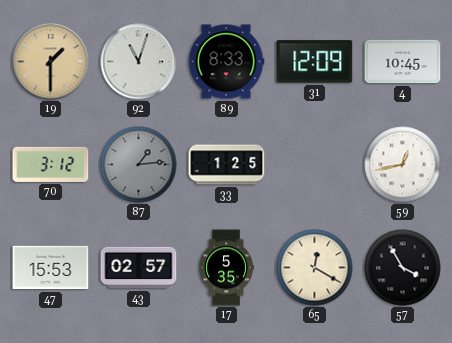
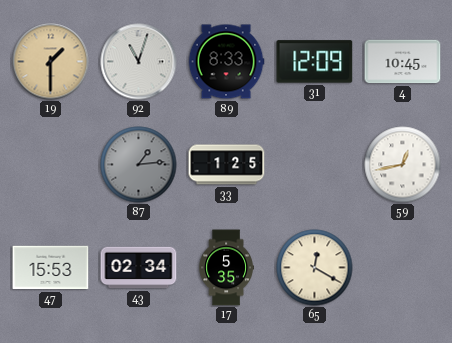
70: 3:12 -> none
43: 02:57 -> 02:34
57: 3:55 -> none
